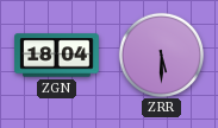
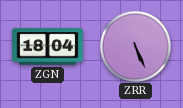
ZRR: 5:30 -> 5:26
